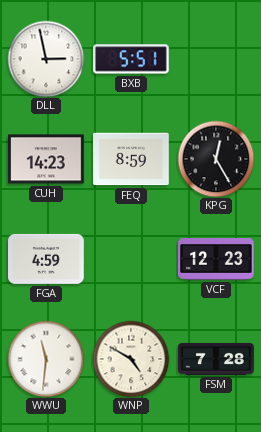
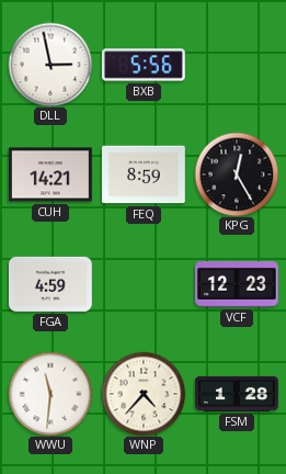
BXB: 5:51 -> 5:56
CUH: 14:23 -> 14:21
WNP: 4:50 -> 4:37
FSM: 7:28 -> 1:28
